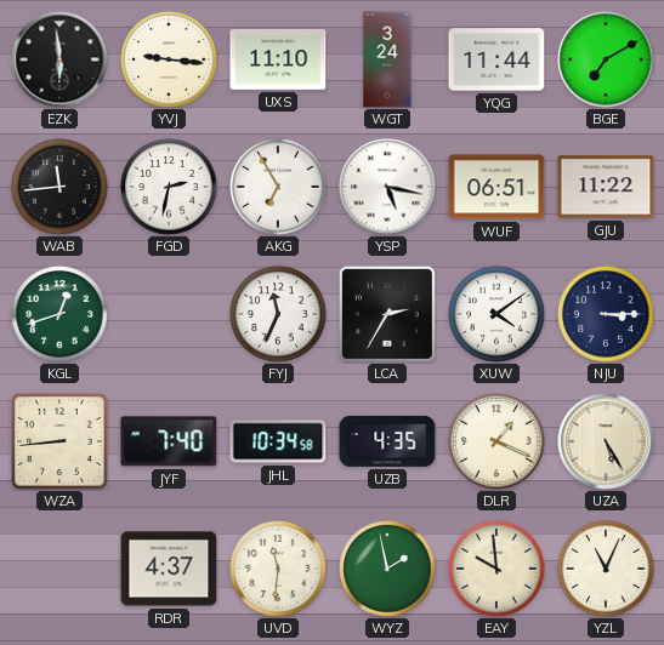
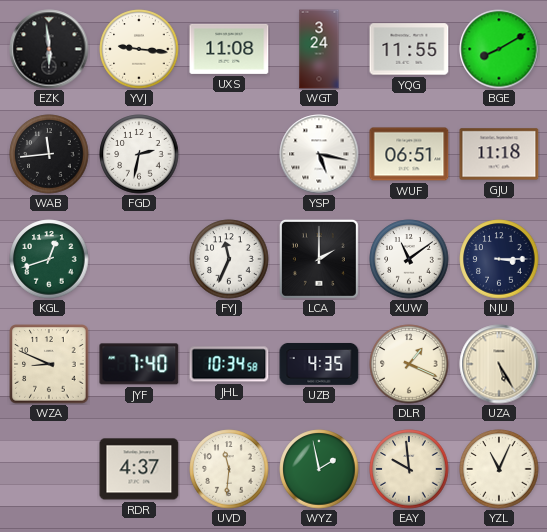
UXS: 11:10 -> 11:08
YQG: 11:44 -> 11:55
BGE: 7:10 -> 8:10
AKG: 6:55 -> none
GJU: 11:22 -> 11:18
LCA: 2:35 -> 2:00
XUW: 4:09 -> 11:09
WZA: 8:44 -> 8:49
